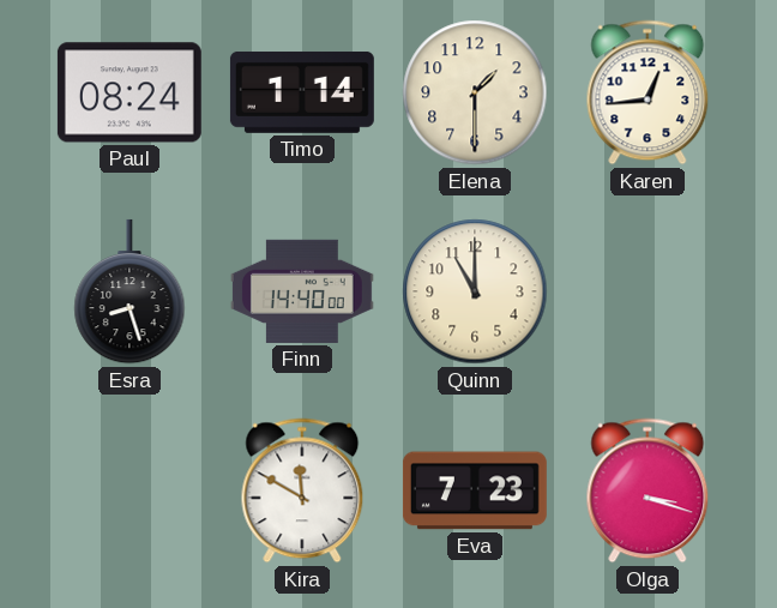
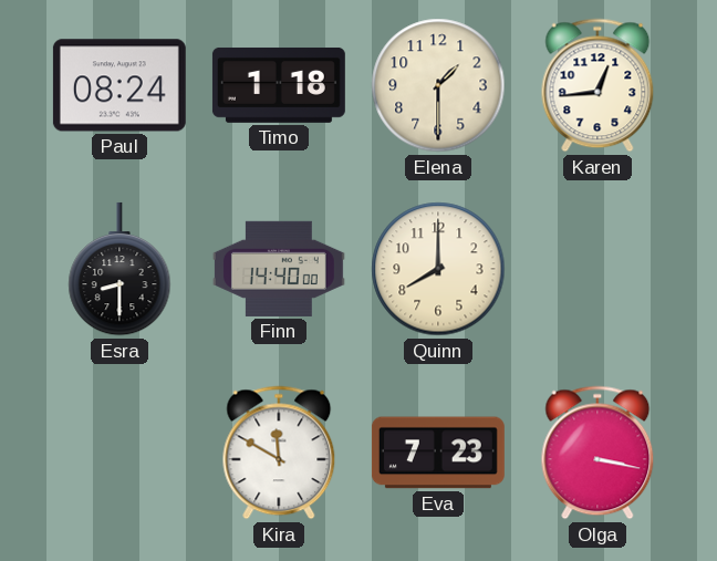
Timo: 1:14 -> 1:18
Esra: 8:27 -> 8:30
Quinn: 11:00 -> 8:00
Olga: 3:18 -> 3:17
